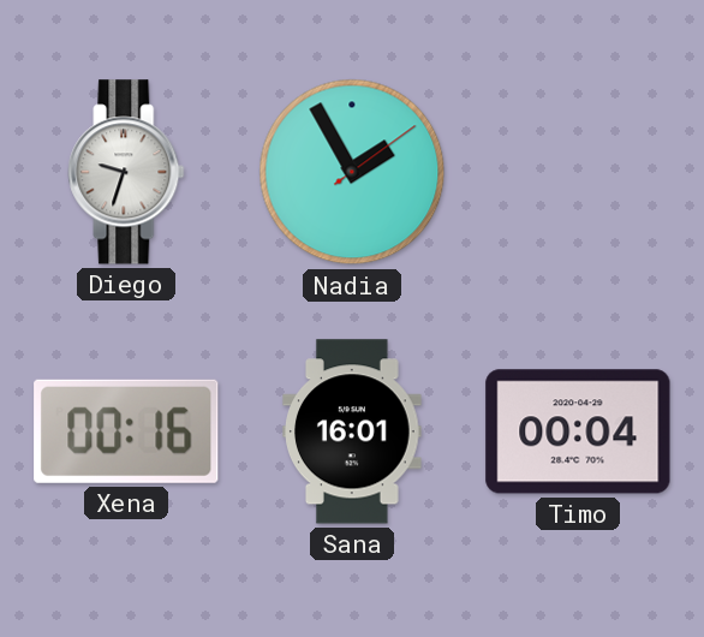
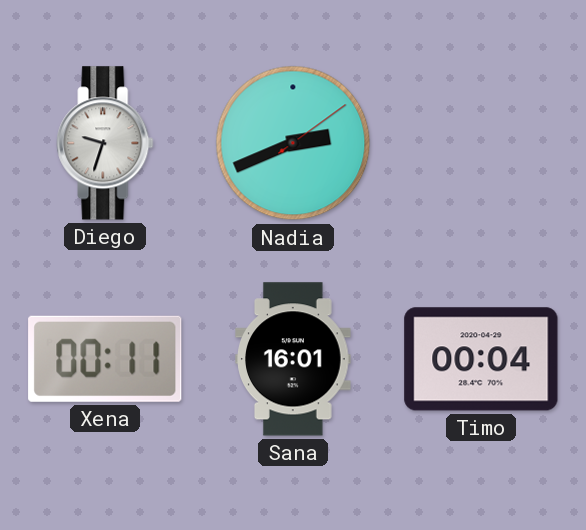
Nadia: 1:55 -> 2:41
Xena: 00:16 -> 00:11
